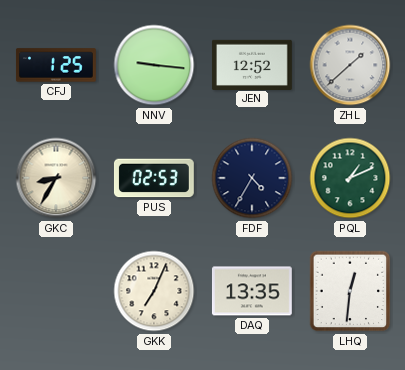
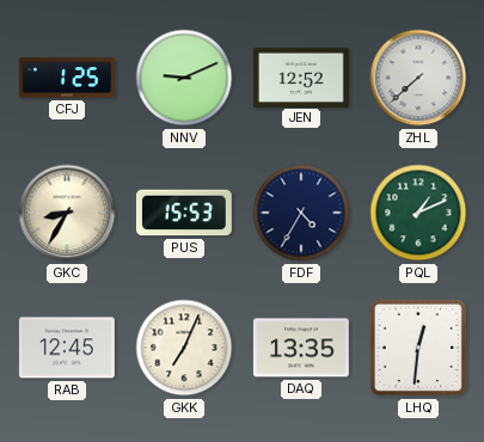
NNV: 9:16 -> 9:11
ZHL: 1:38 -> 7:38
PUS: 02:53 -> 15:53
RAB: none -> 12:45
